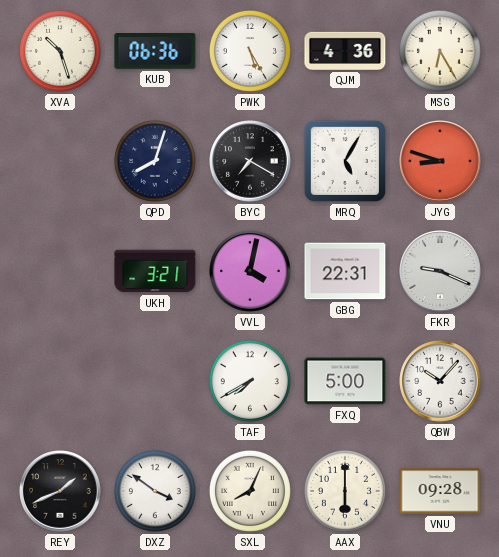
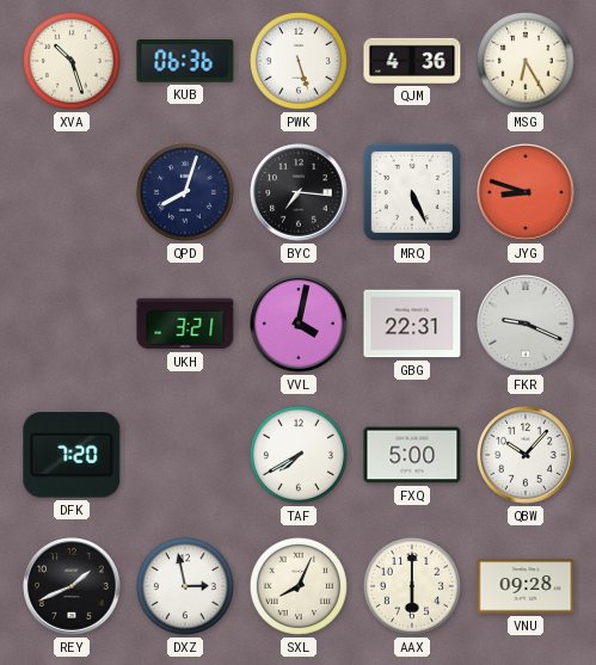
PWK: 5:25 -> 5:27
BYC: 7:20 -> 7:16
MRQ: 5:05 -> 5:26
DFK: none -> 7:20
DXZ: 3:51 -> 2:58
